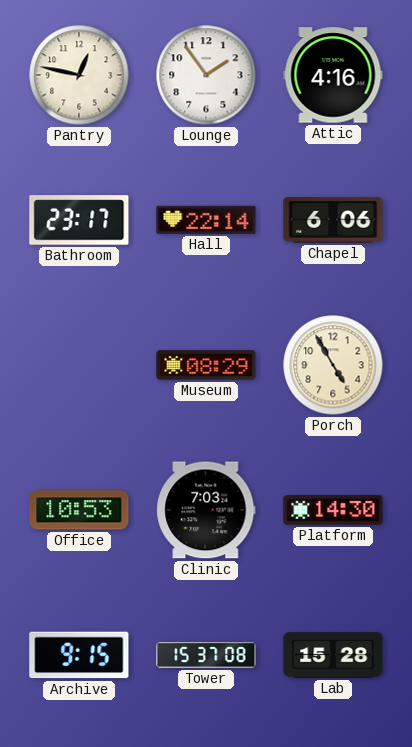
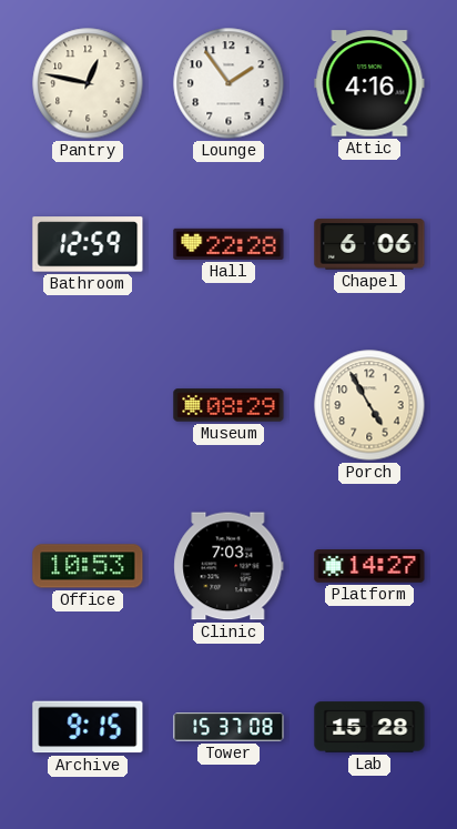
Bathroom: 23:17 -> 12:59
Hall: 22:14 -> 22:28
Platform: 14:30 -> 14:27
